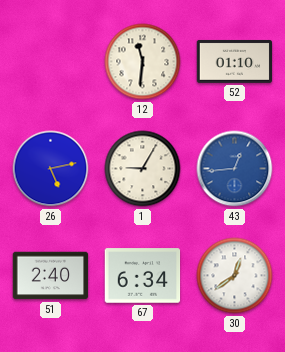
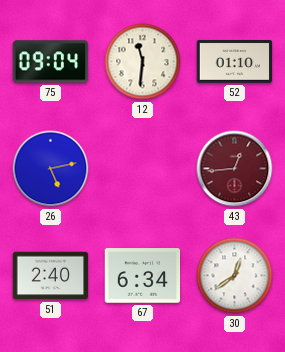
75: none -> 09:04
1: 9:05 -> none
43 dial: blue -> burgundy
